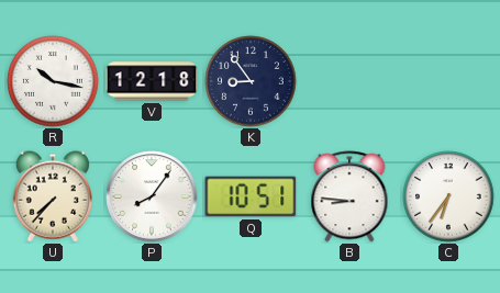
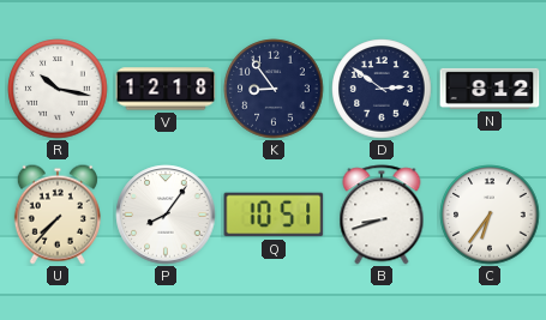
D: none -> 2:51
N: none -> 8:12
B: 8:46 -> 8:42
